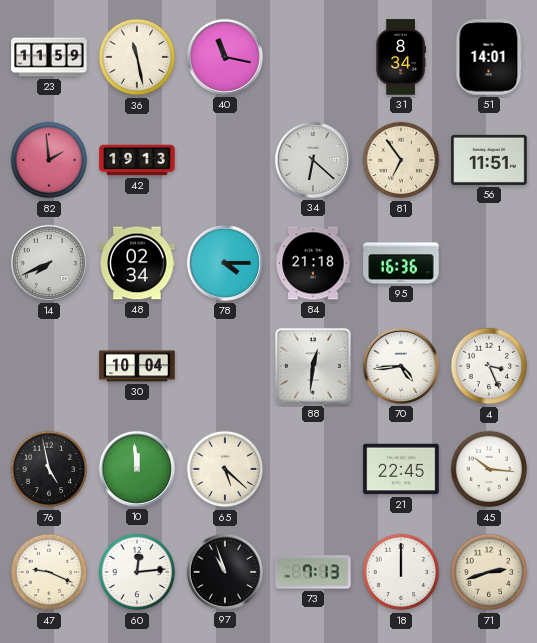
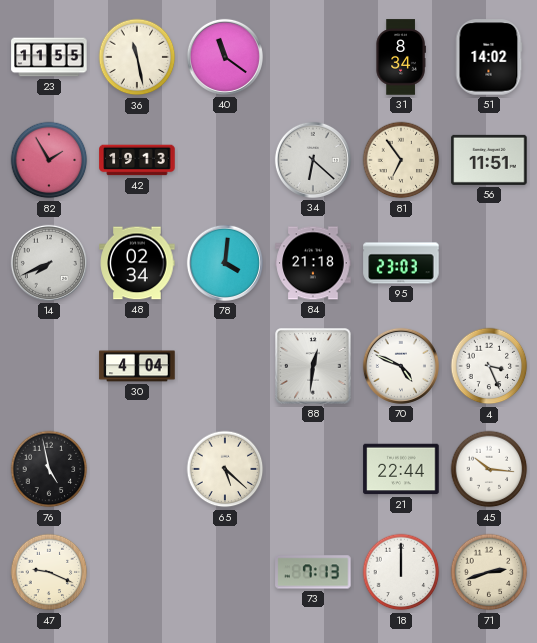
23: 11:59 -> 11:55
40: 11:17 -> 11:21
51: 14:01 -> 14:02
82: 1:59 -> 1:55
78: 4:15 -> 4:01
95: 16:36 -> 23:03
30: 10:04 -> 4:04
70: 4:44 -> 4:49
10: 11:59 -> none
21: 22:45 -> 22:44
60: 12:14 -> none
97: 10:57 -> none
